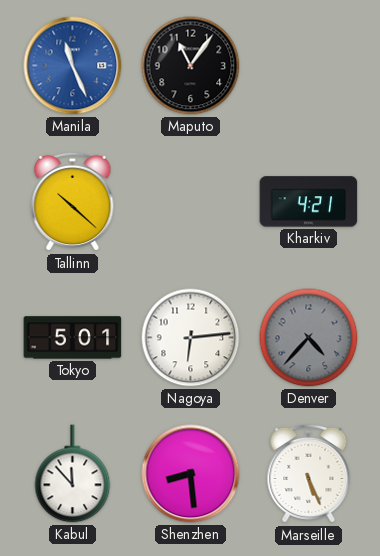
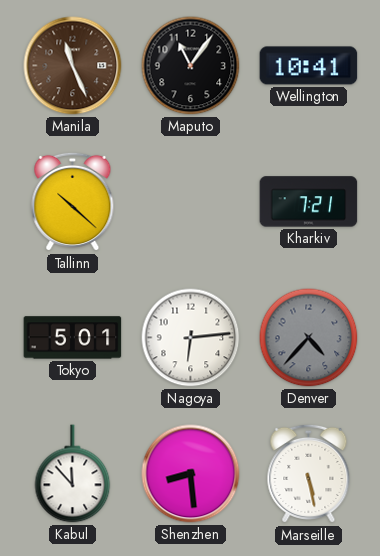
Manila dial: blue -> brown
Wellington: none -> 10:41
Kharkiv: 4:21 -> 7:21
Marseille: 5:26 -> 5:28
